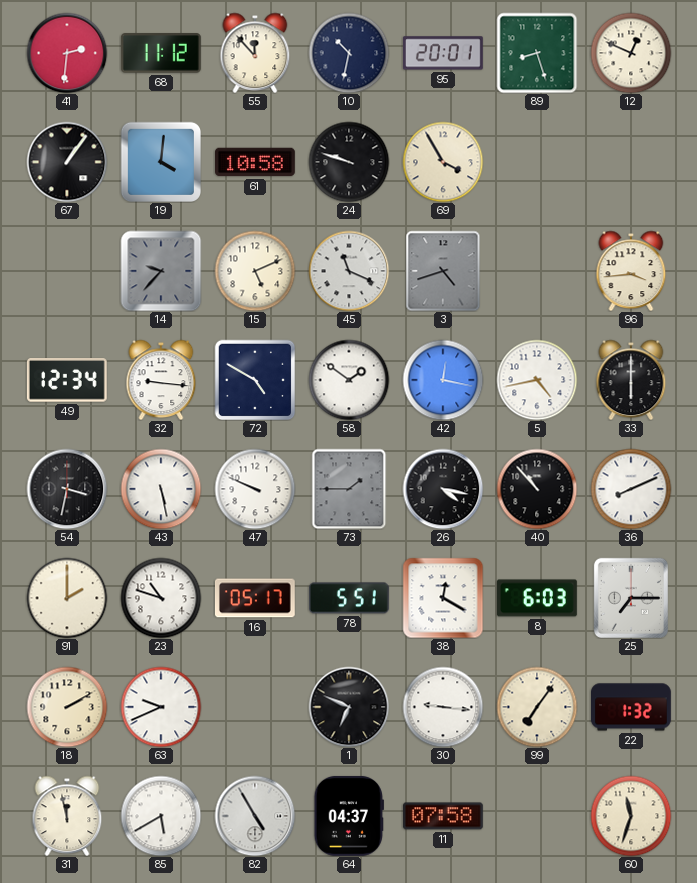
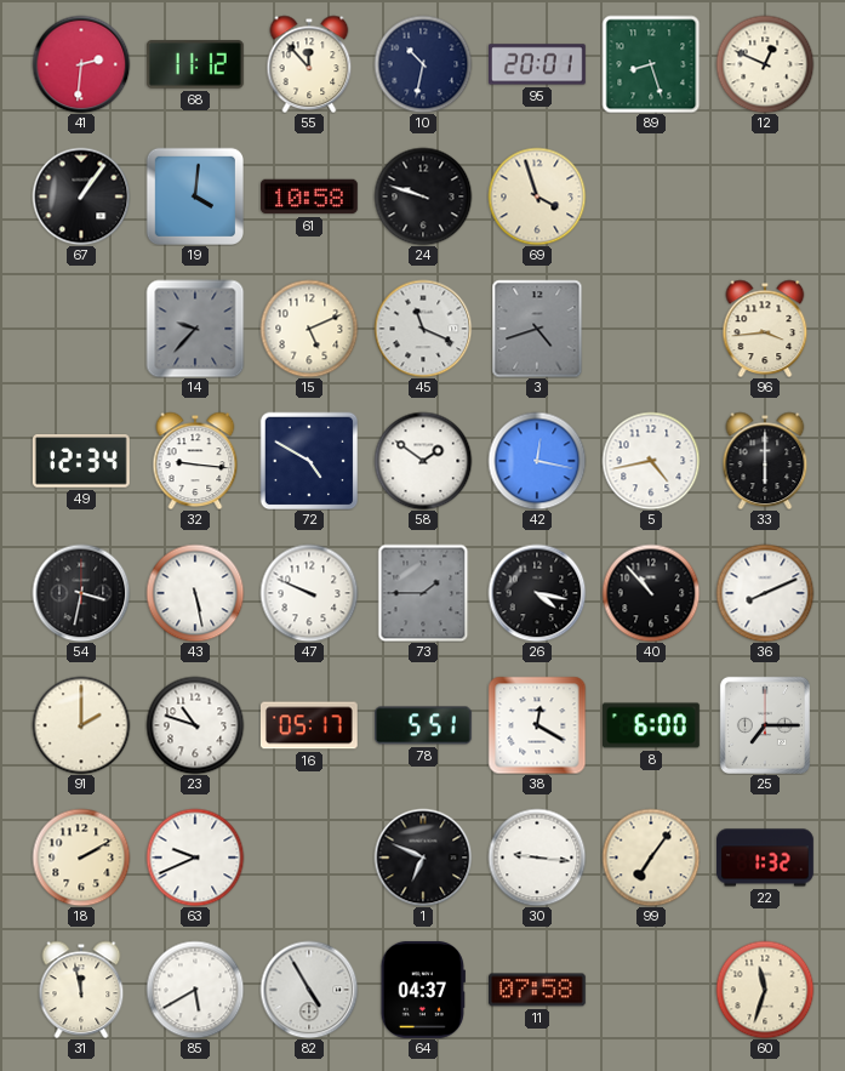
69: 3:55 -> 3:57
8: 6:03 -> 6:00
